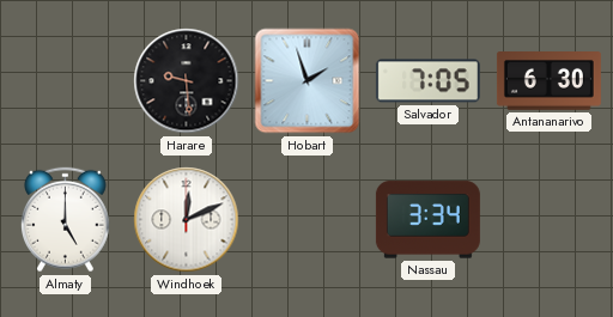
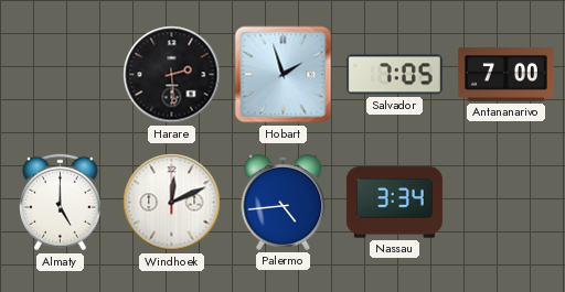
Harare: 9:29 -> 2:29
Antananarivo: 6:30 -> 7:00
Palermo: none -> 4:44
